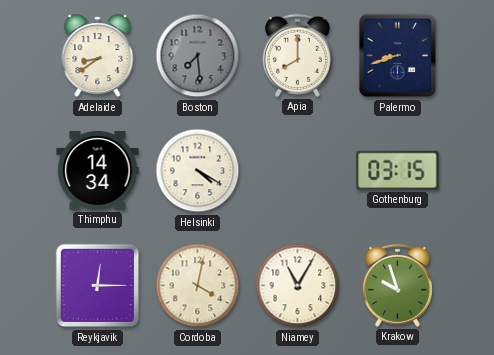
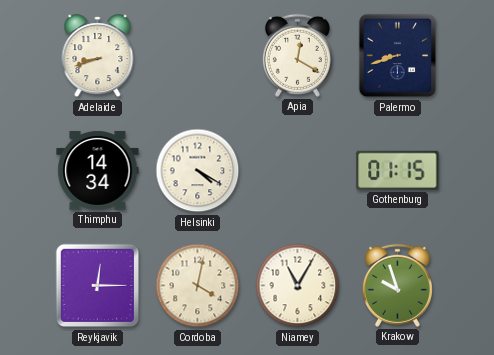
Adelaide: 8:39 -> 8:42
Boston: 7:29 -> none
Apia: 8:00 -> 12:20
Gothenburg: 03:15 -> 01:15
